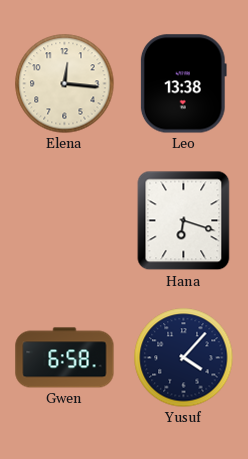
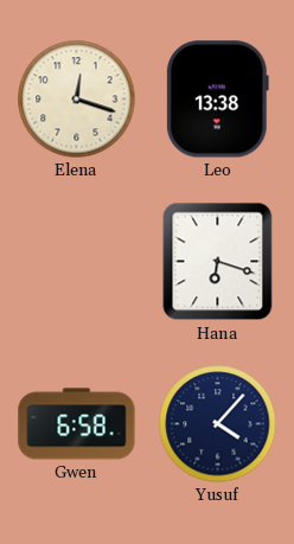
Elena: 12:16 -> 12:18
